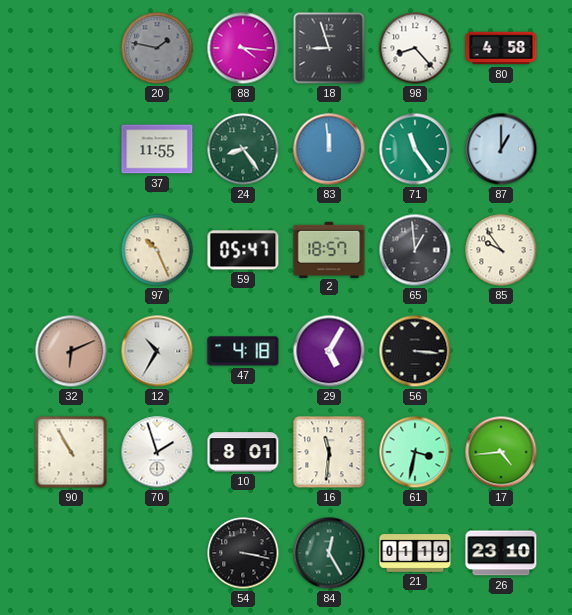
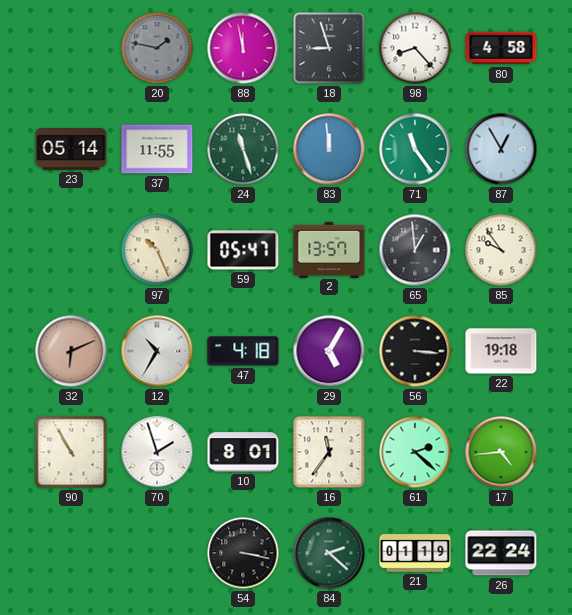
88: 4:16 -> 11:58
23: none -> 05:14
24: 8:24 -> 11:27
87: 1:00 -> 12:55
2: 18:57 -> 13:57
22: none -> 19:18
16: 11:31 -> 11:36
61: 3:32 -> 2:22
84: 12:25 -> 2:22
26: 23:10 -> 22:24
